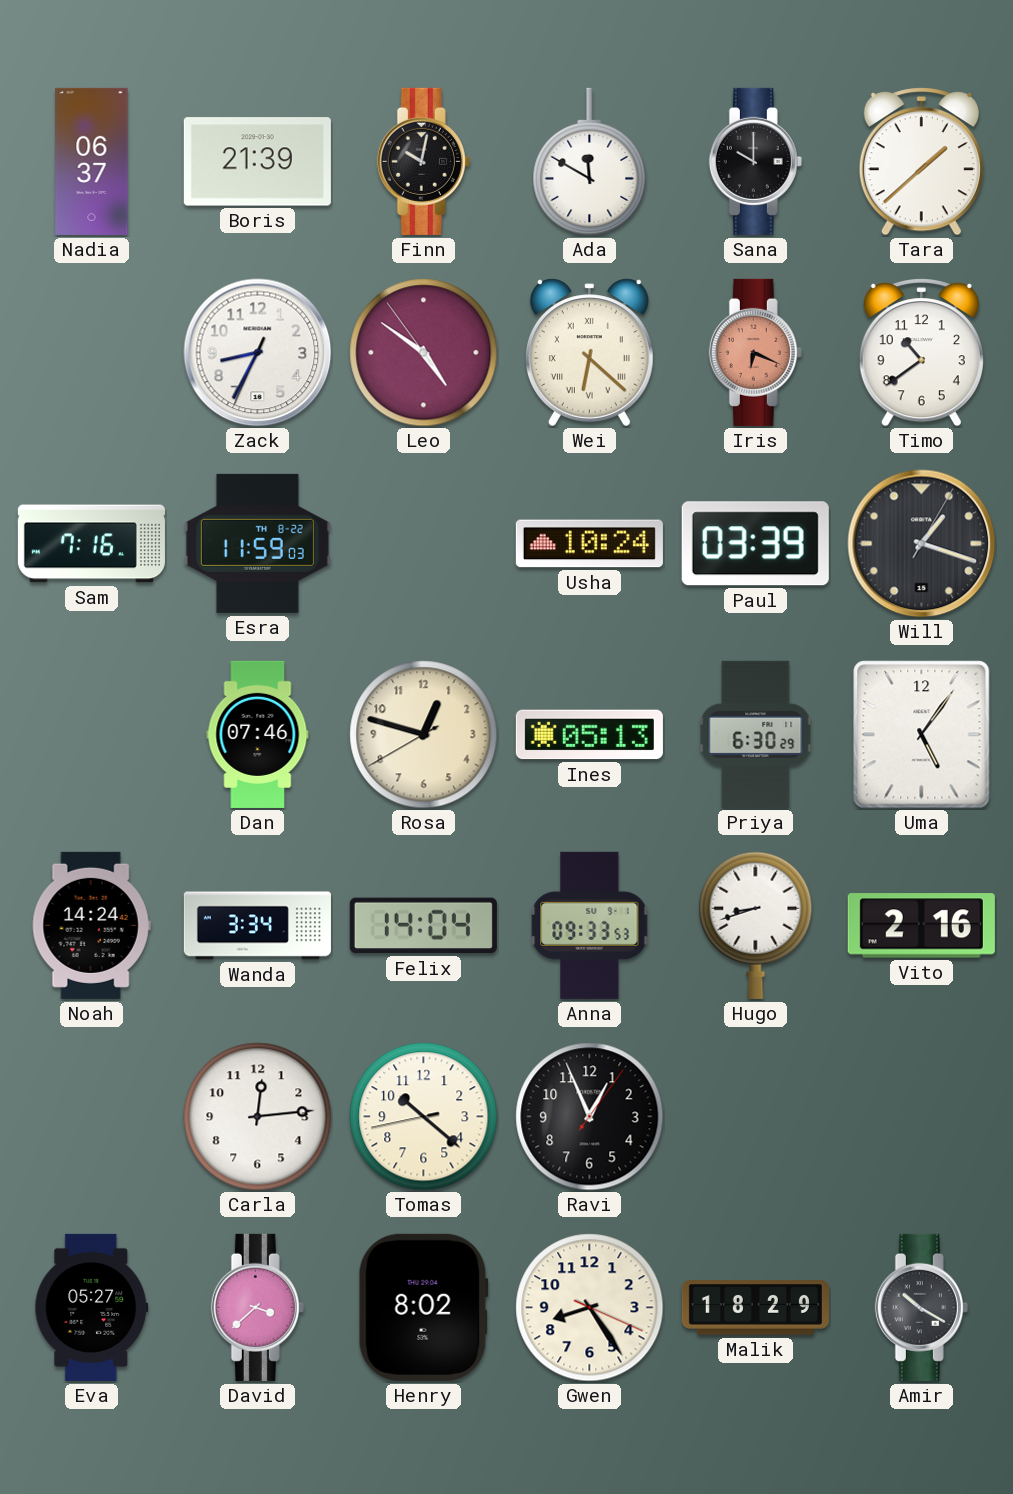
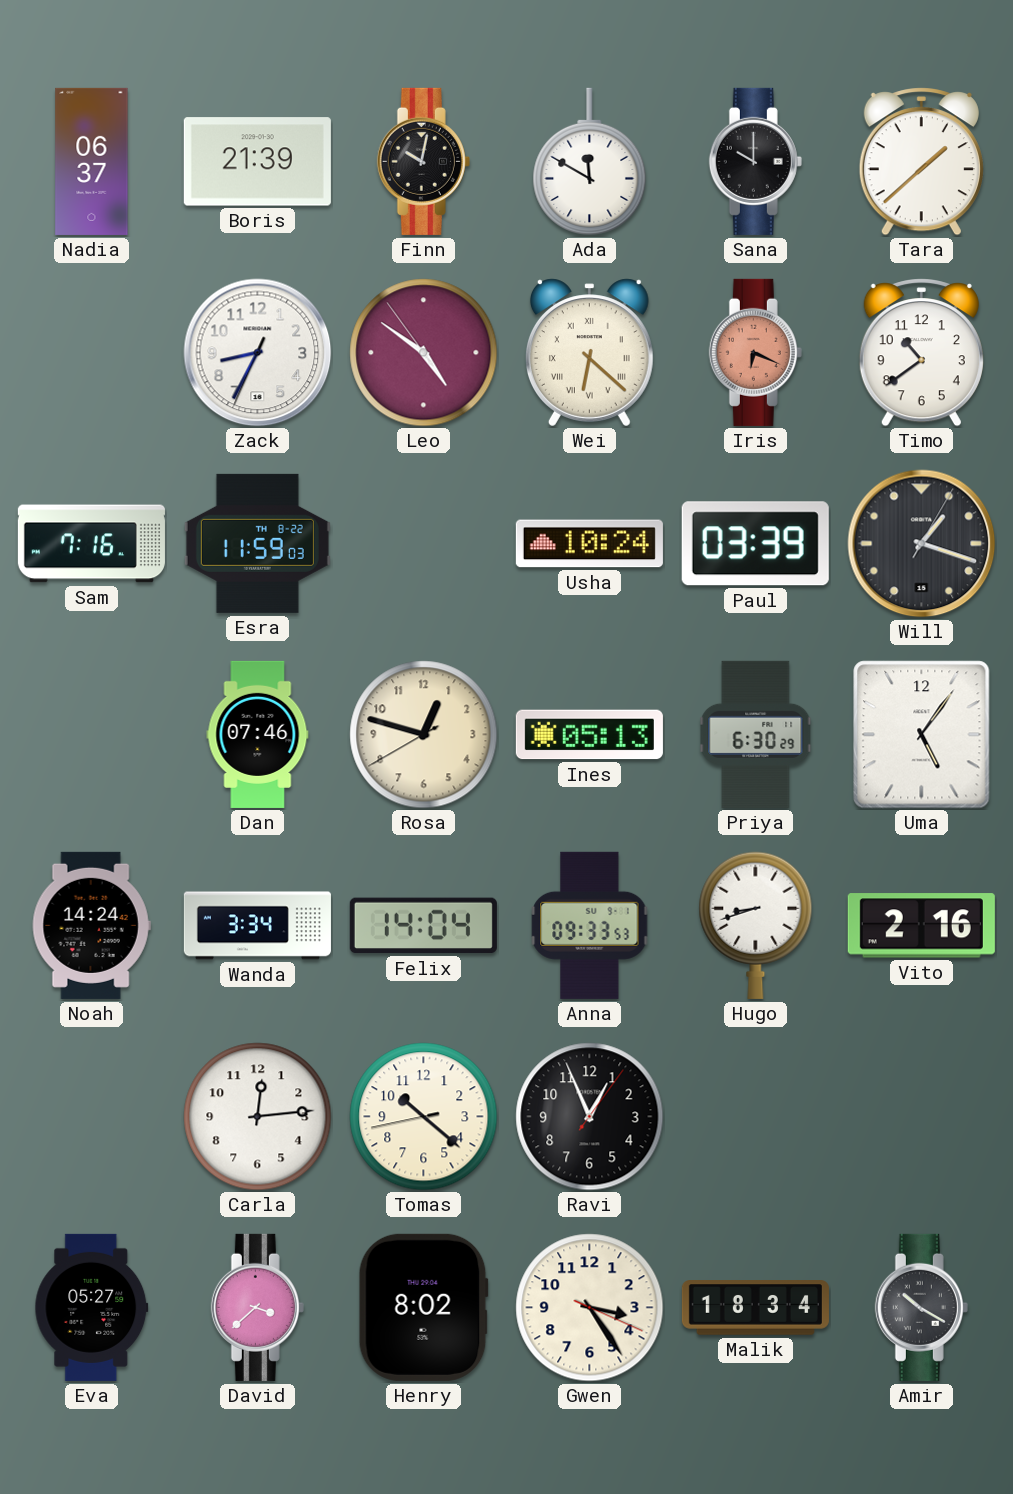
Gwen: 8:24 -> 3:24
Malik: 18:29 -> 18:34
